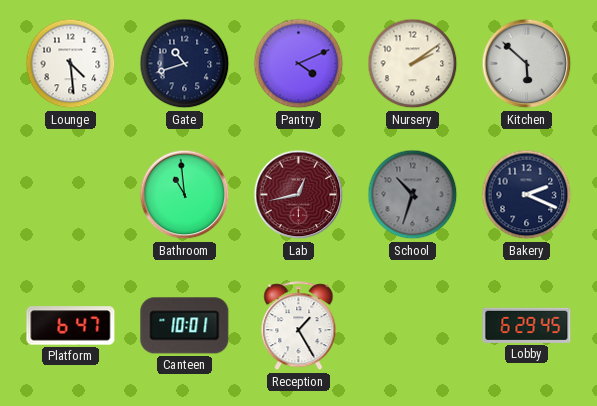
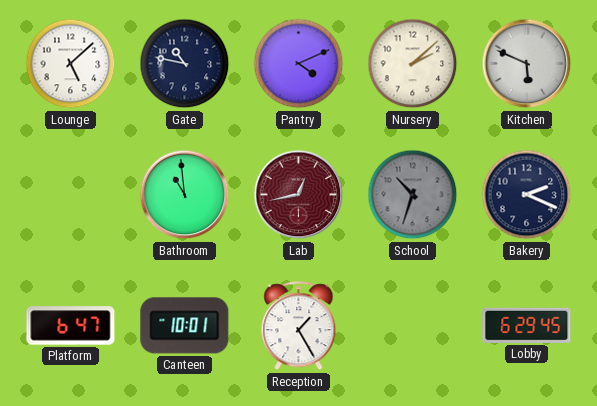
Lounge: 4:29 -> 5:08
Gate: 10:42 -> 10:47
Nursery: 2:09 -> 2:08
Kitchen: 5:52 -> 5:49
